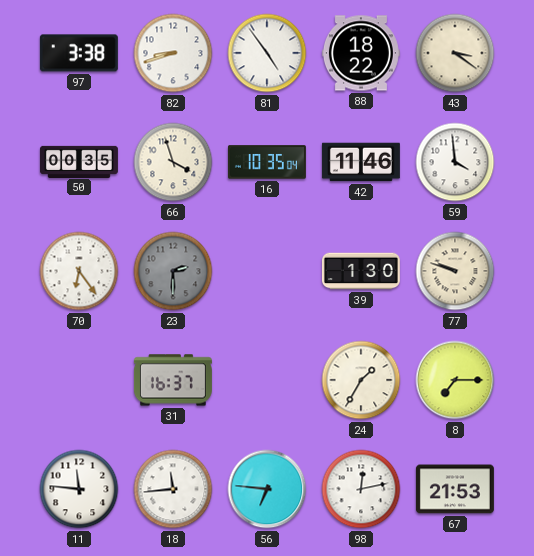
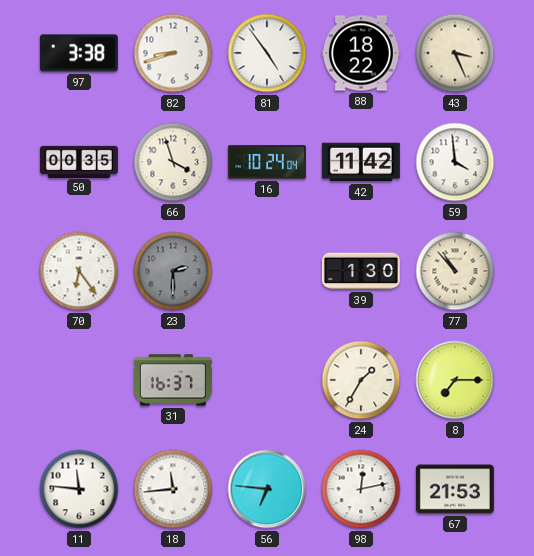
43: 3:21 -> 3:26
16: 10:35 -> 10:24
42: 11:46 -> 11:42
77: 9:48 -> 10:53
